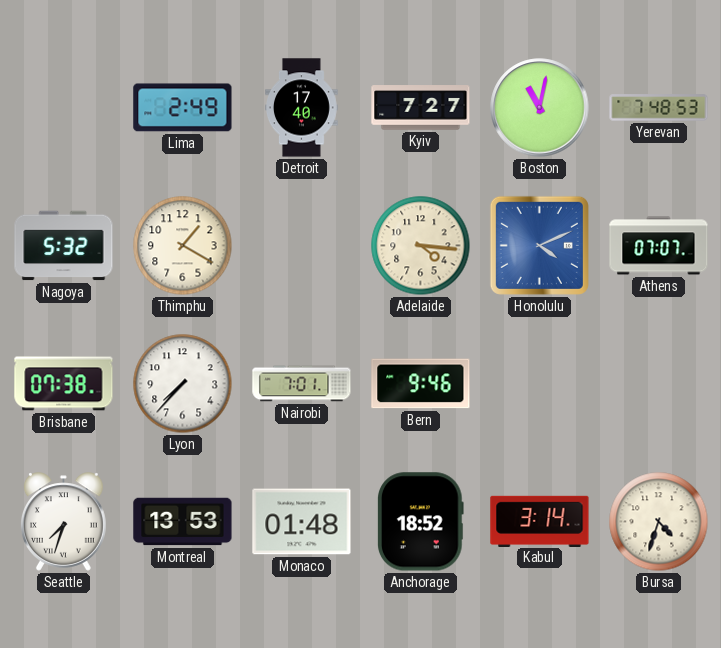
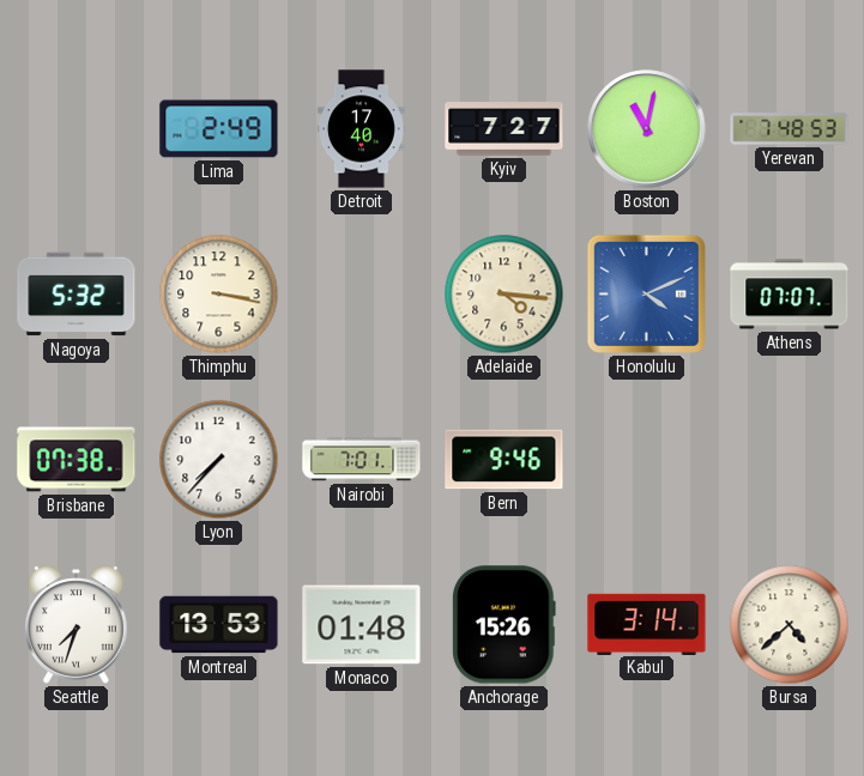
Thimphu: 1:20 -> 3:17
Anchorage: 18:52 -> 15:26
Bursa: 4:33 -> 4:38
